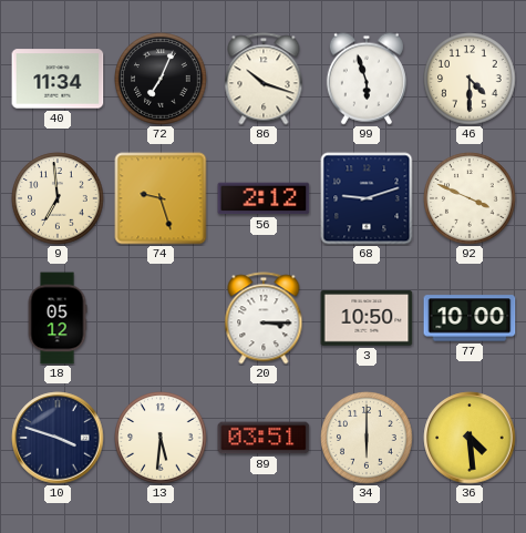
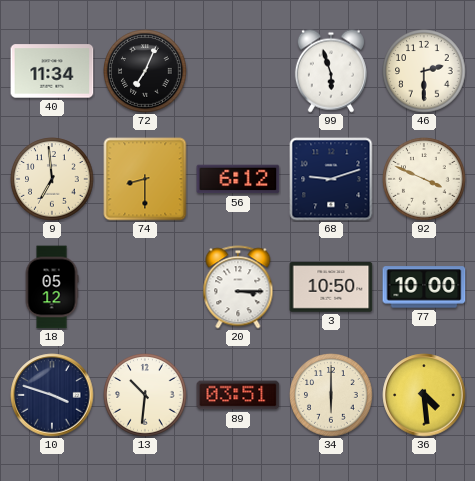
86: 10:18 -> none
46: 4:30 -> 2:30
74: 9:27 -> 8:30
56: 2:12 -> 6:12
13: 5:31 -> 10:31
